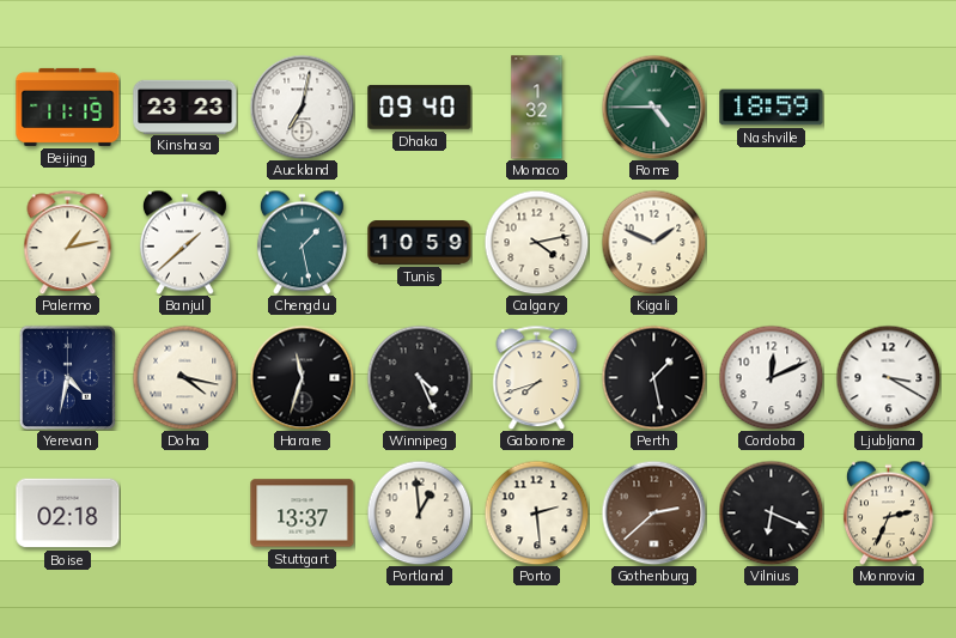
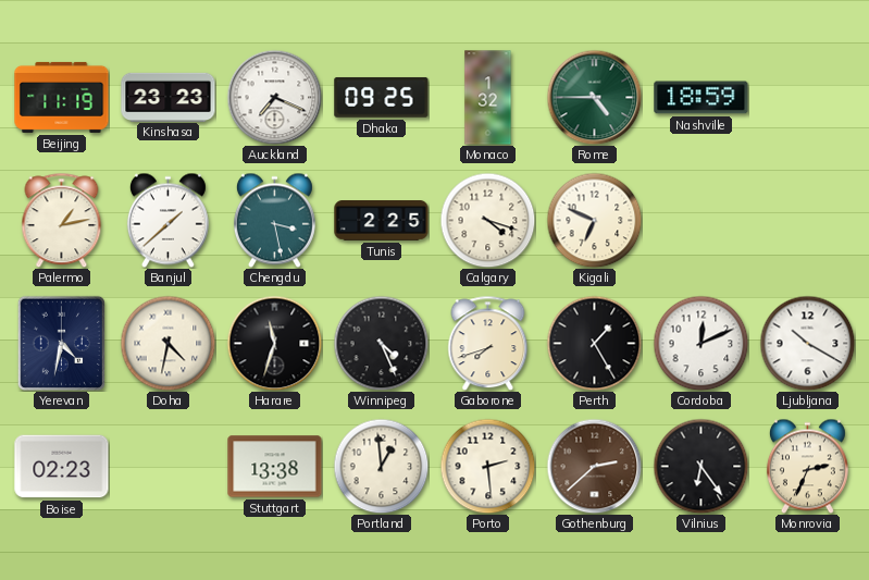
Auckland: 7:02 -> 7:19
Dhaka: 09:40 -> 09:25
Chengdu: 1:28 -> 3:28
Tunis: 10:59 -> 2:25
Calgary: 4:13 -> 4:18
Kigali: 1:49 -> 6:49
Doha: 4:17 -> 4:32
Perth: 1:28 -> 1:25
Ljubljana: 3:20 -> 10:20
Boise: 02:18 -> 02:23
Stuttgart: 13:37 -> 13:38
Vilnius: 6:19 -> 6:24
